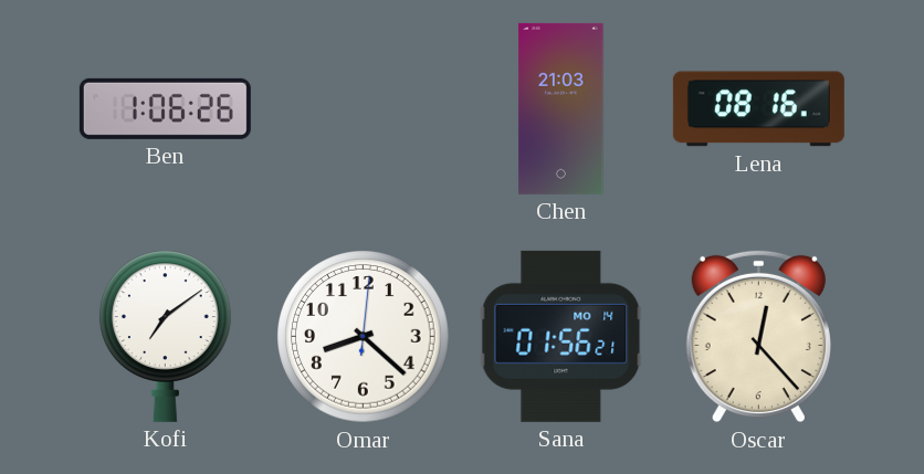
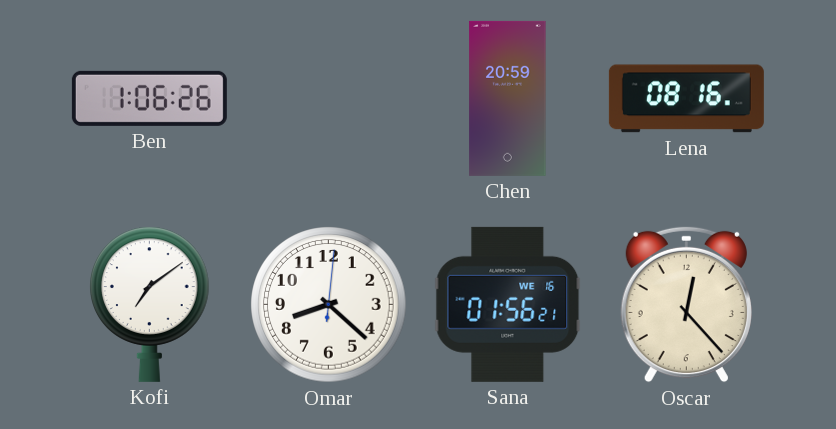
Chen: 21:03 -> 20:59
Sana date: MO 14 -> WE 16
